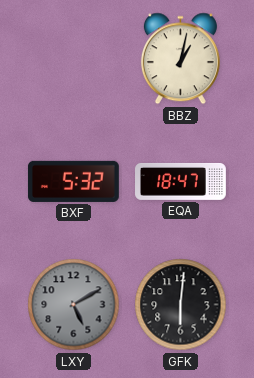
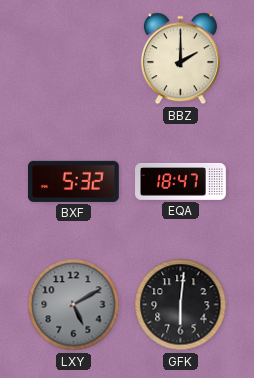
BBZ: 1:02 -> 2:00
